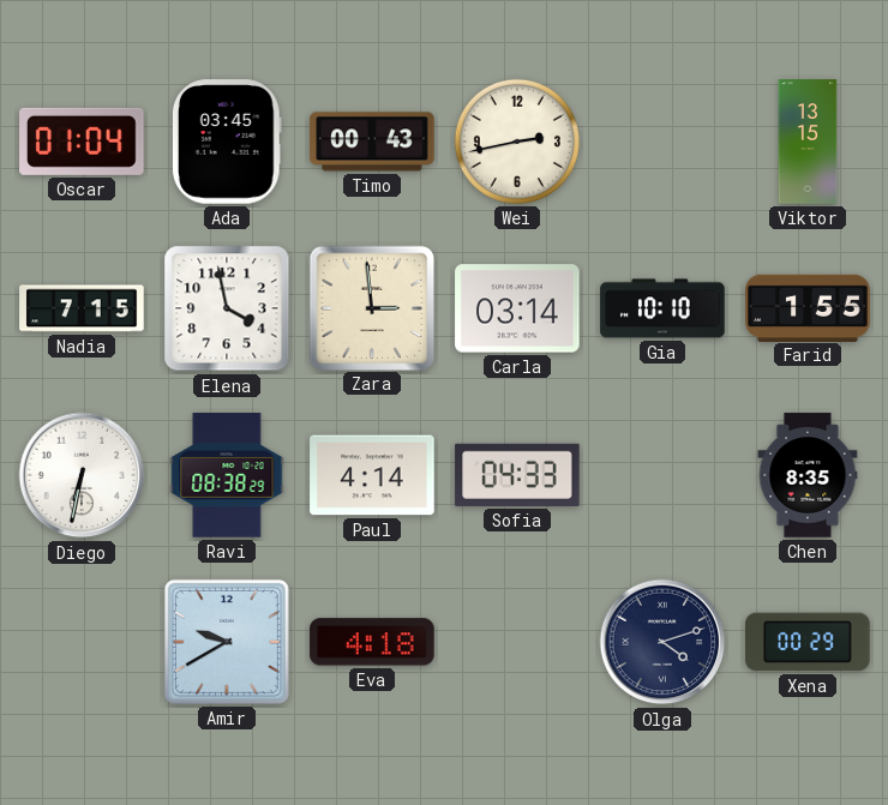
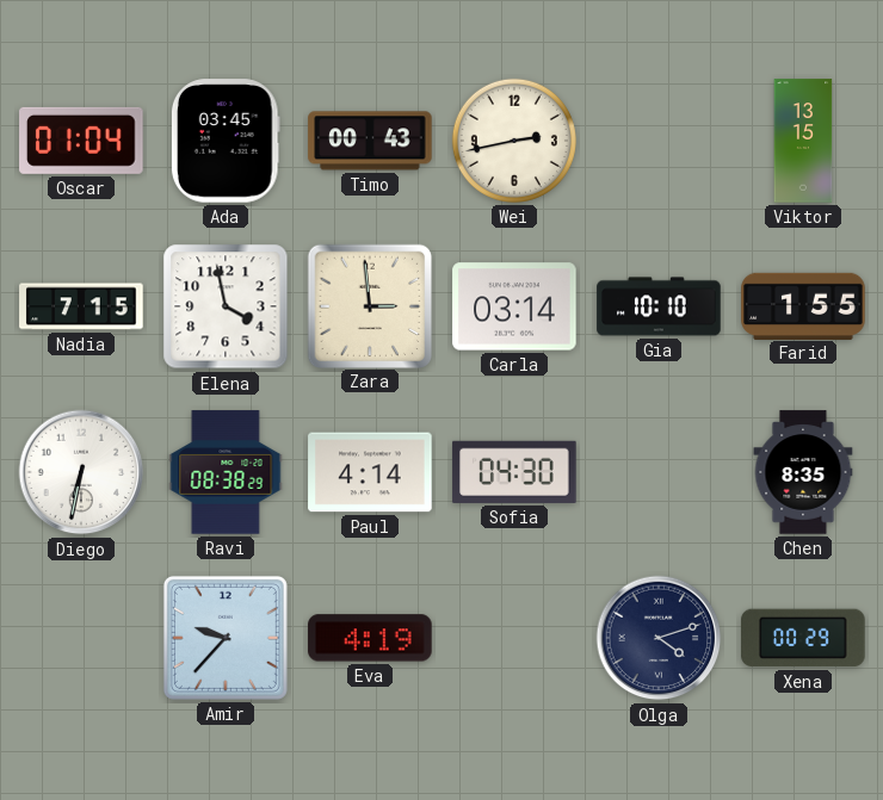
Sofia: 04:33 -> 04:30
Amir: 9:40 -> 9:37
Eva: 4:18 -> 4:19
